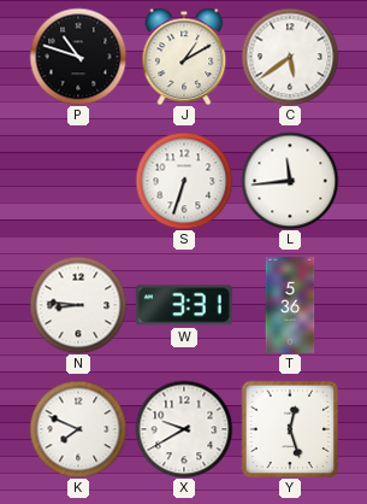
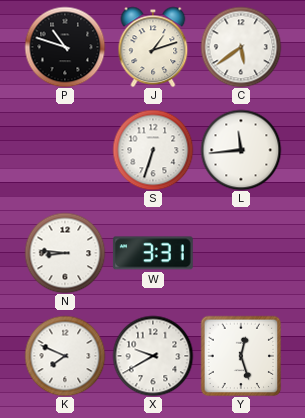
J: 1:10 -> 1:12
T: 5:36 -> none
